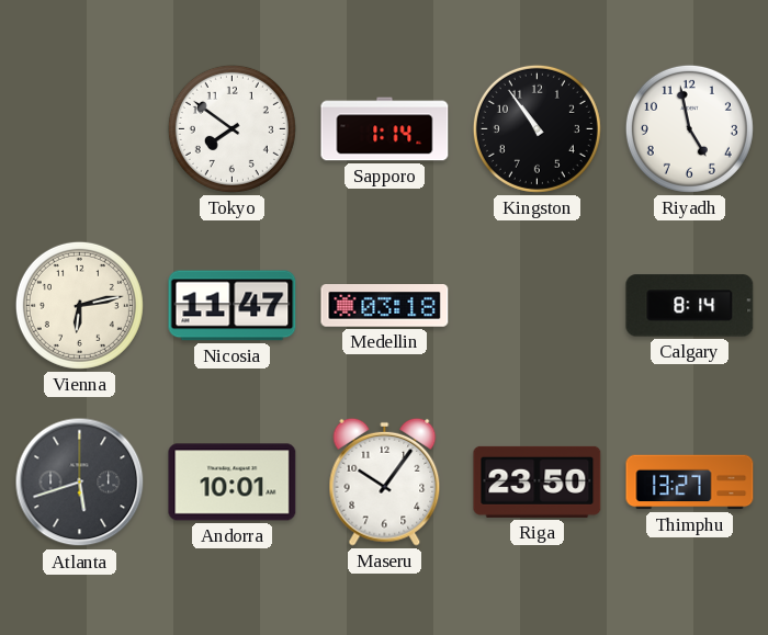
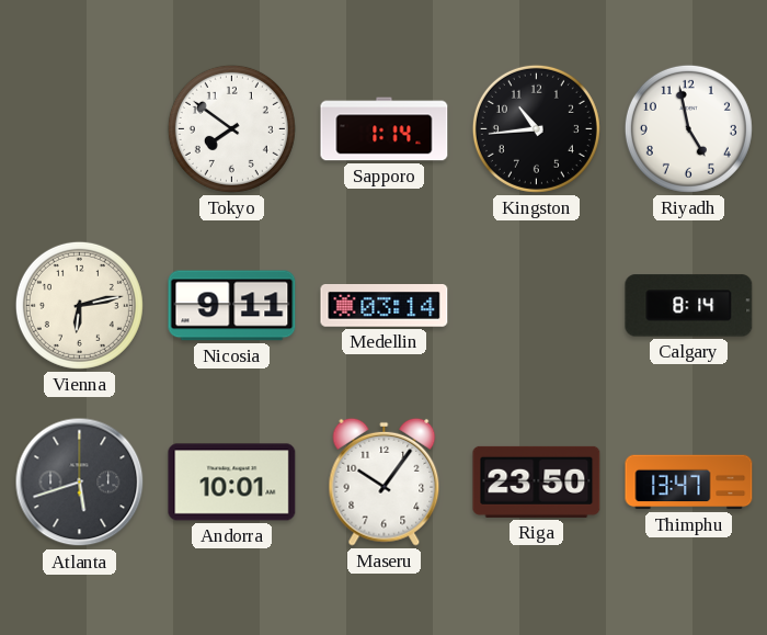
Kingston: 10:54 -> 10:44
Nicosia: 11:47 -> 9:11
Medellin: 03:18 -> 03:14
Thimphu: 13:27 -> 13:47
